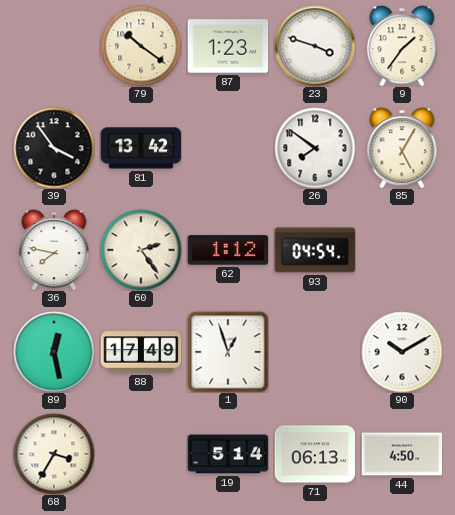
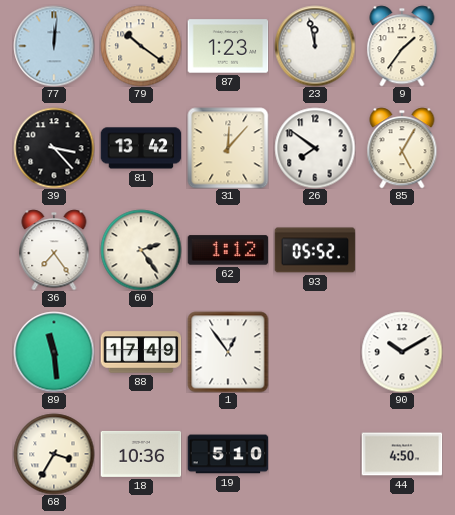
77: none -> 12:01
23: 3:48 -> 11:58
39: 3:54 -> 3:23
31: none -> 12:07
36: 7:47 -> 7:24
93: 04:54 -> 05:52
89: 12:28 -> 11:29
1: 12:57 -> 12:54
18: none -> 10:36
19: 5:14 -> 5:10
71: 06:13 -> none
